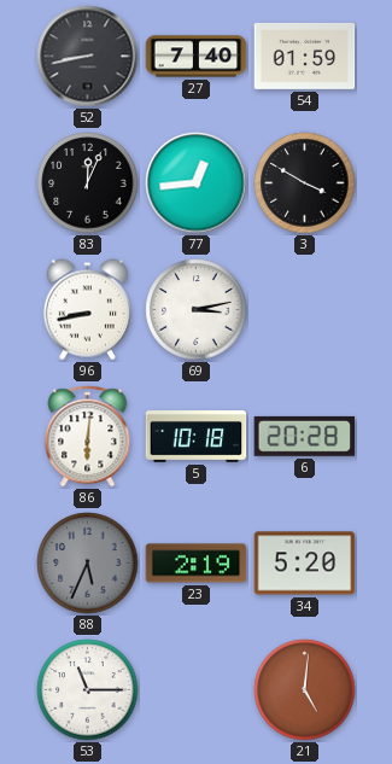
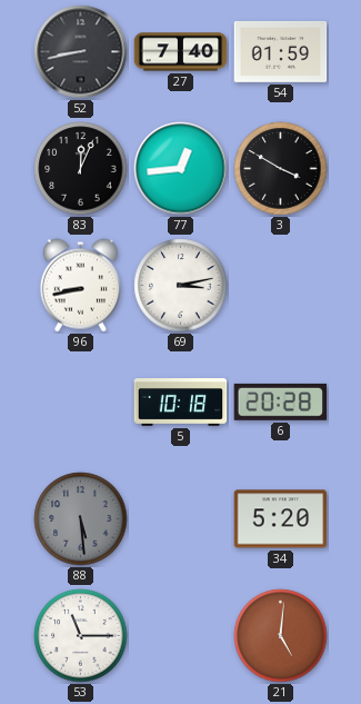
86: 6:01 -> none
88: 5:34 -> 5:29
23: 2:19 -> none
